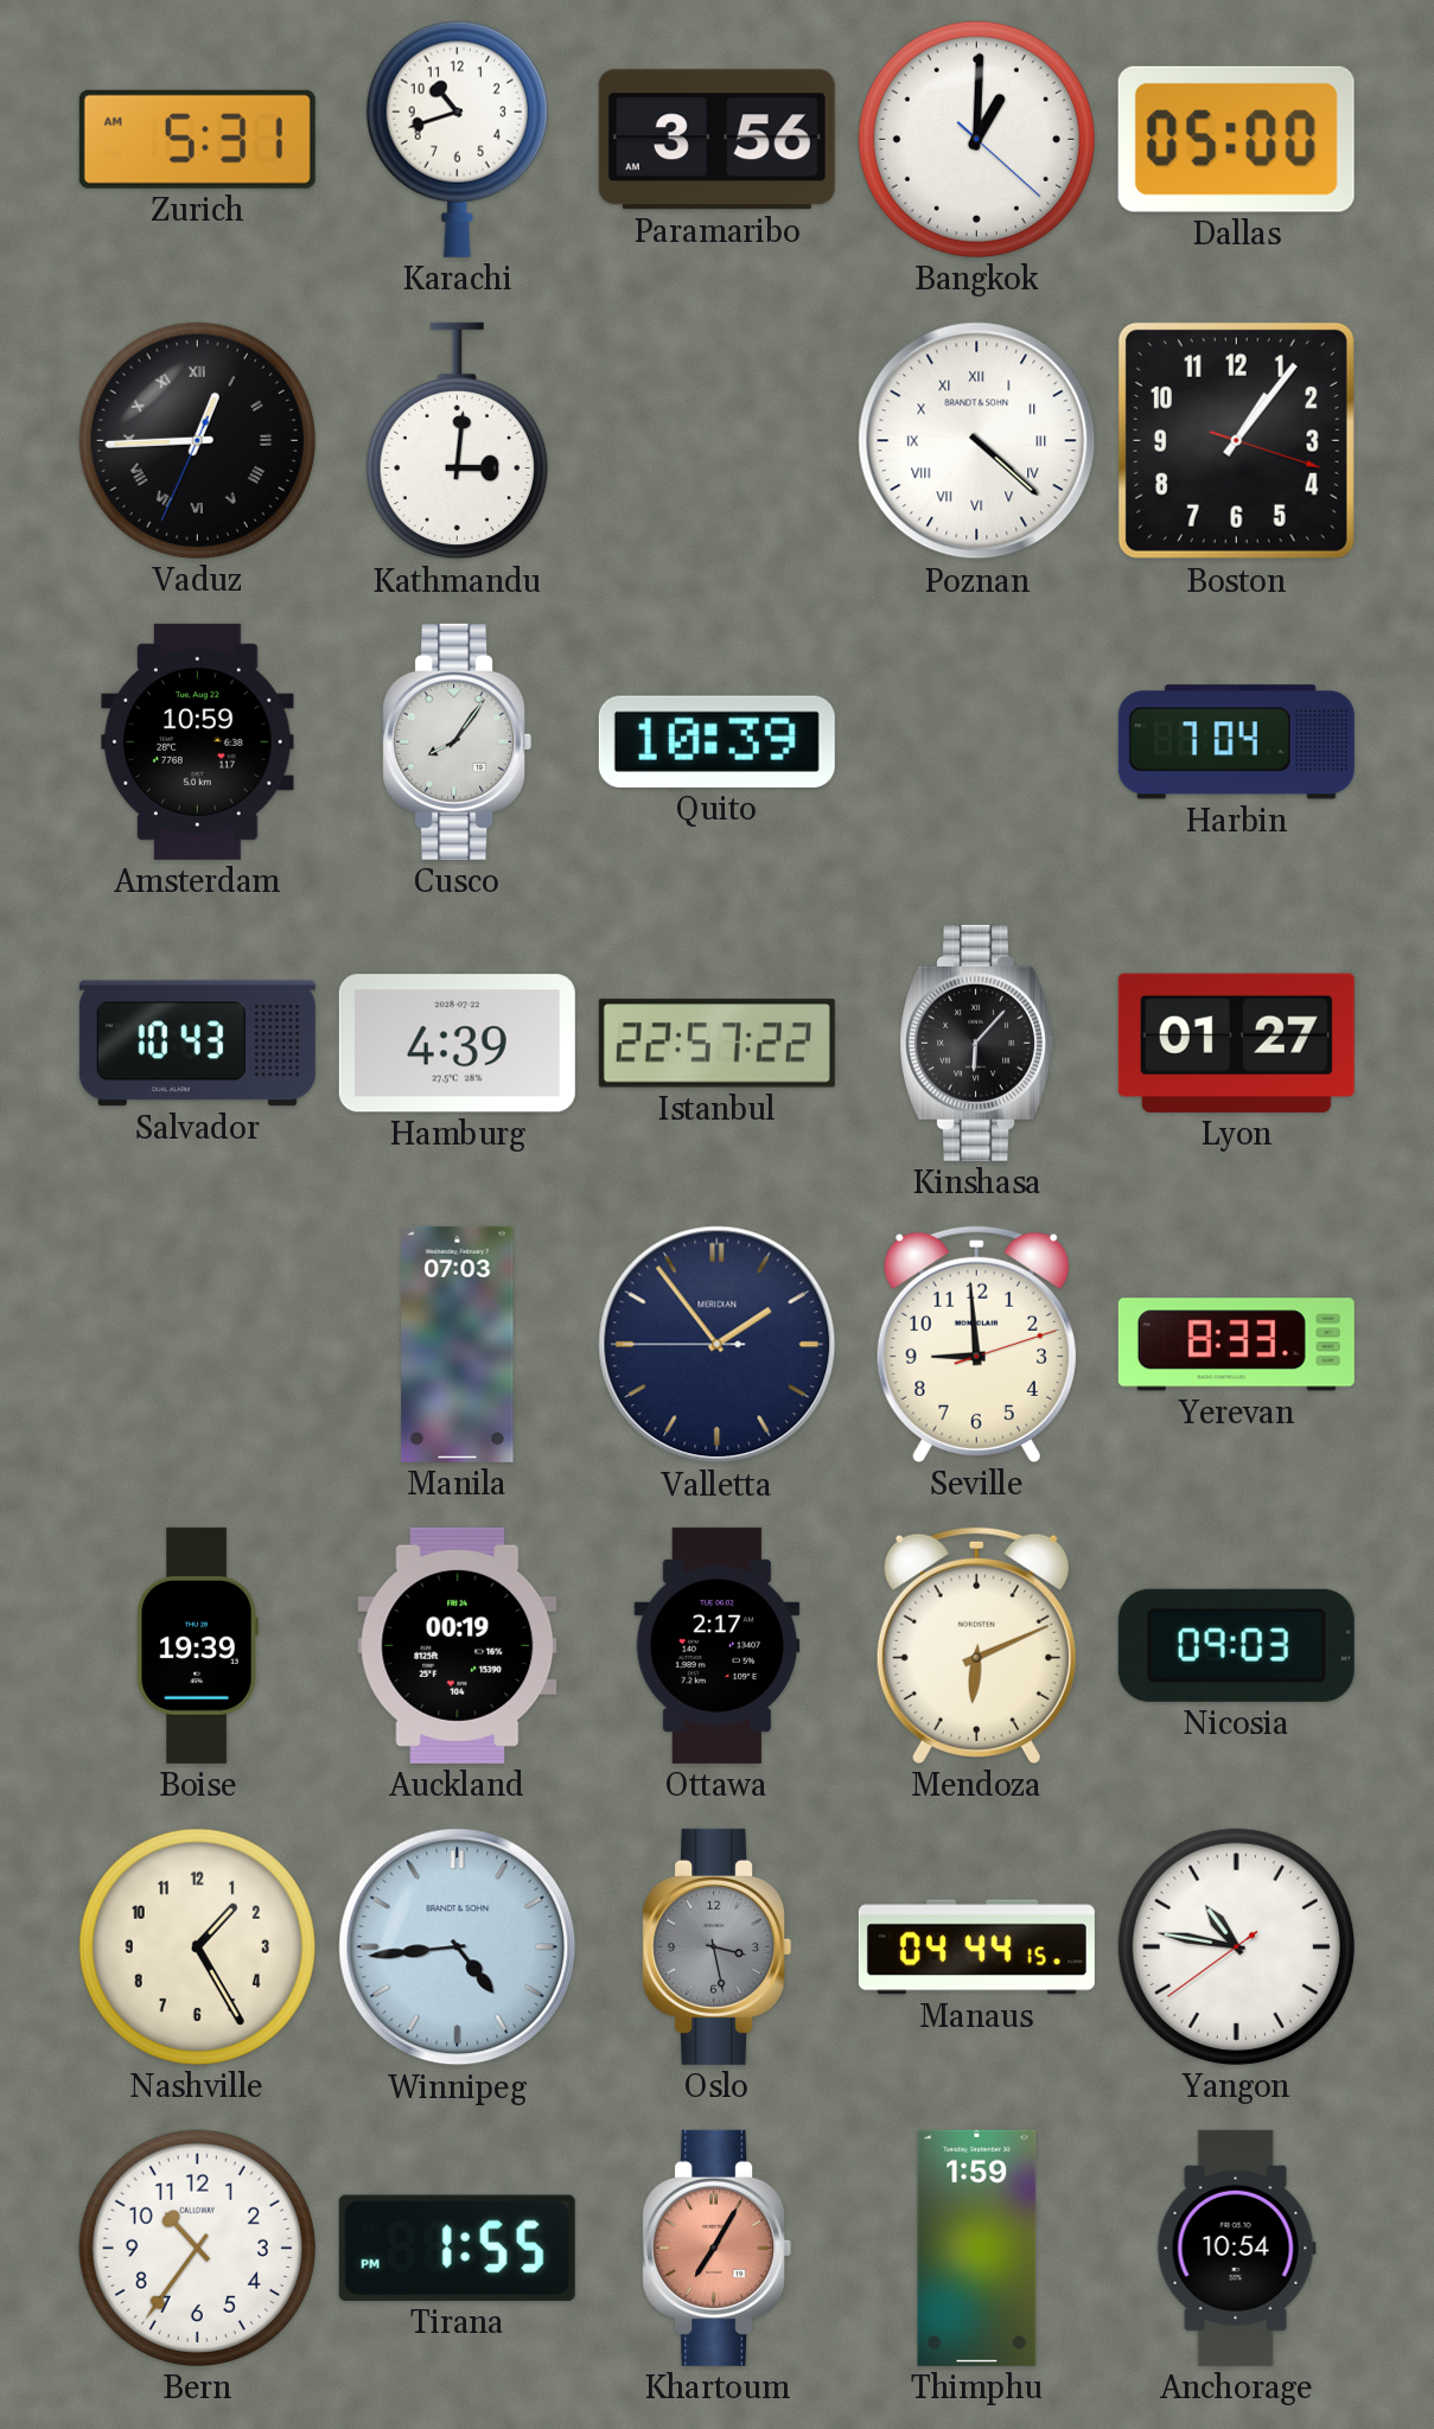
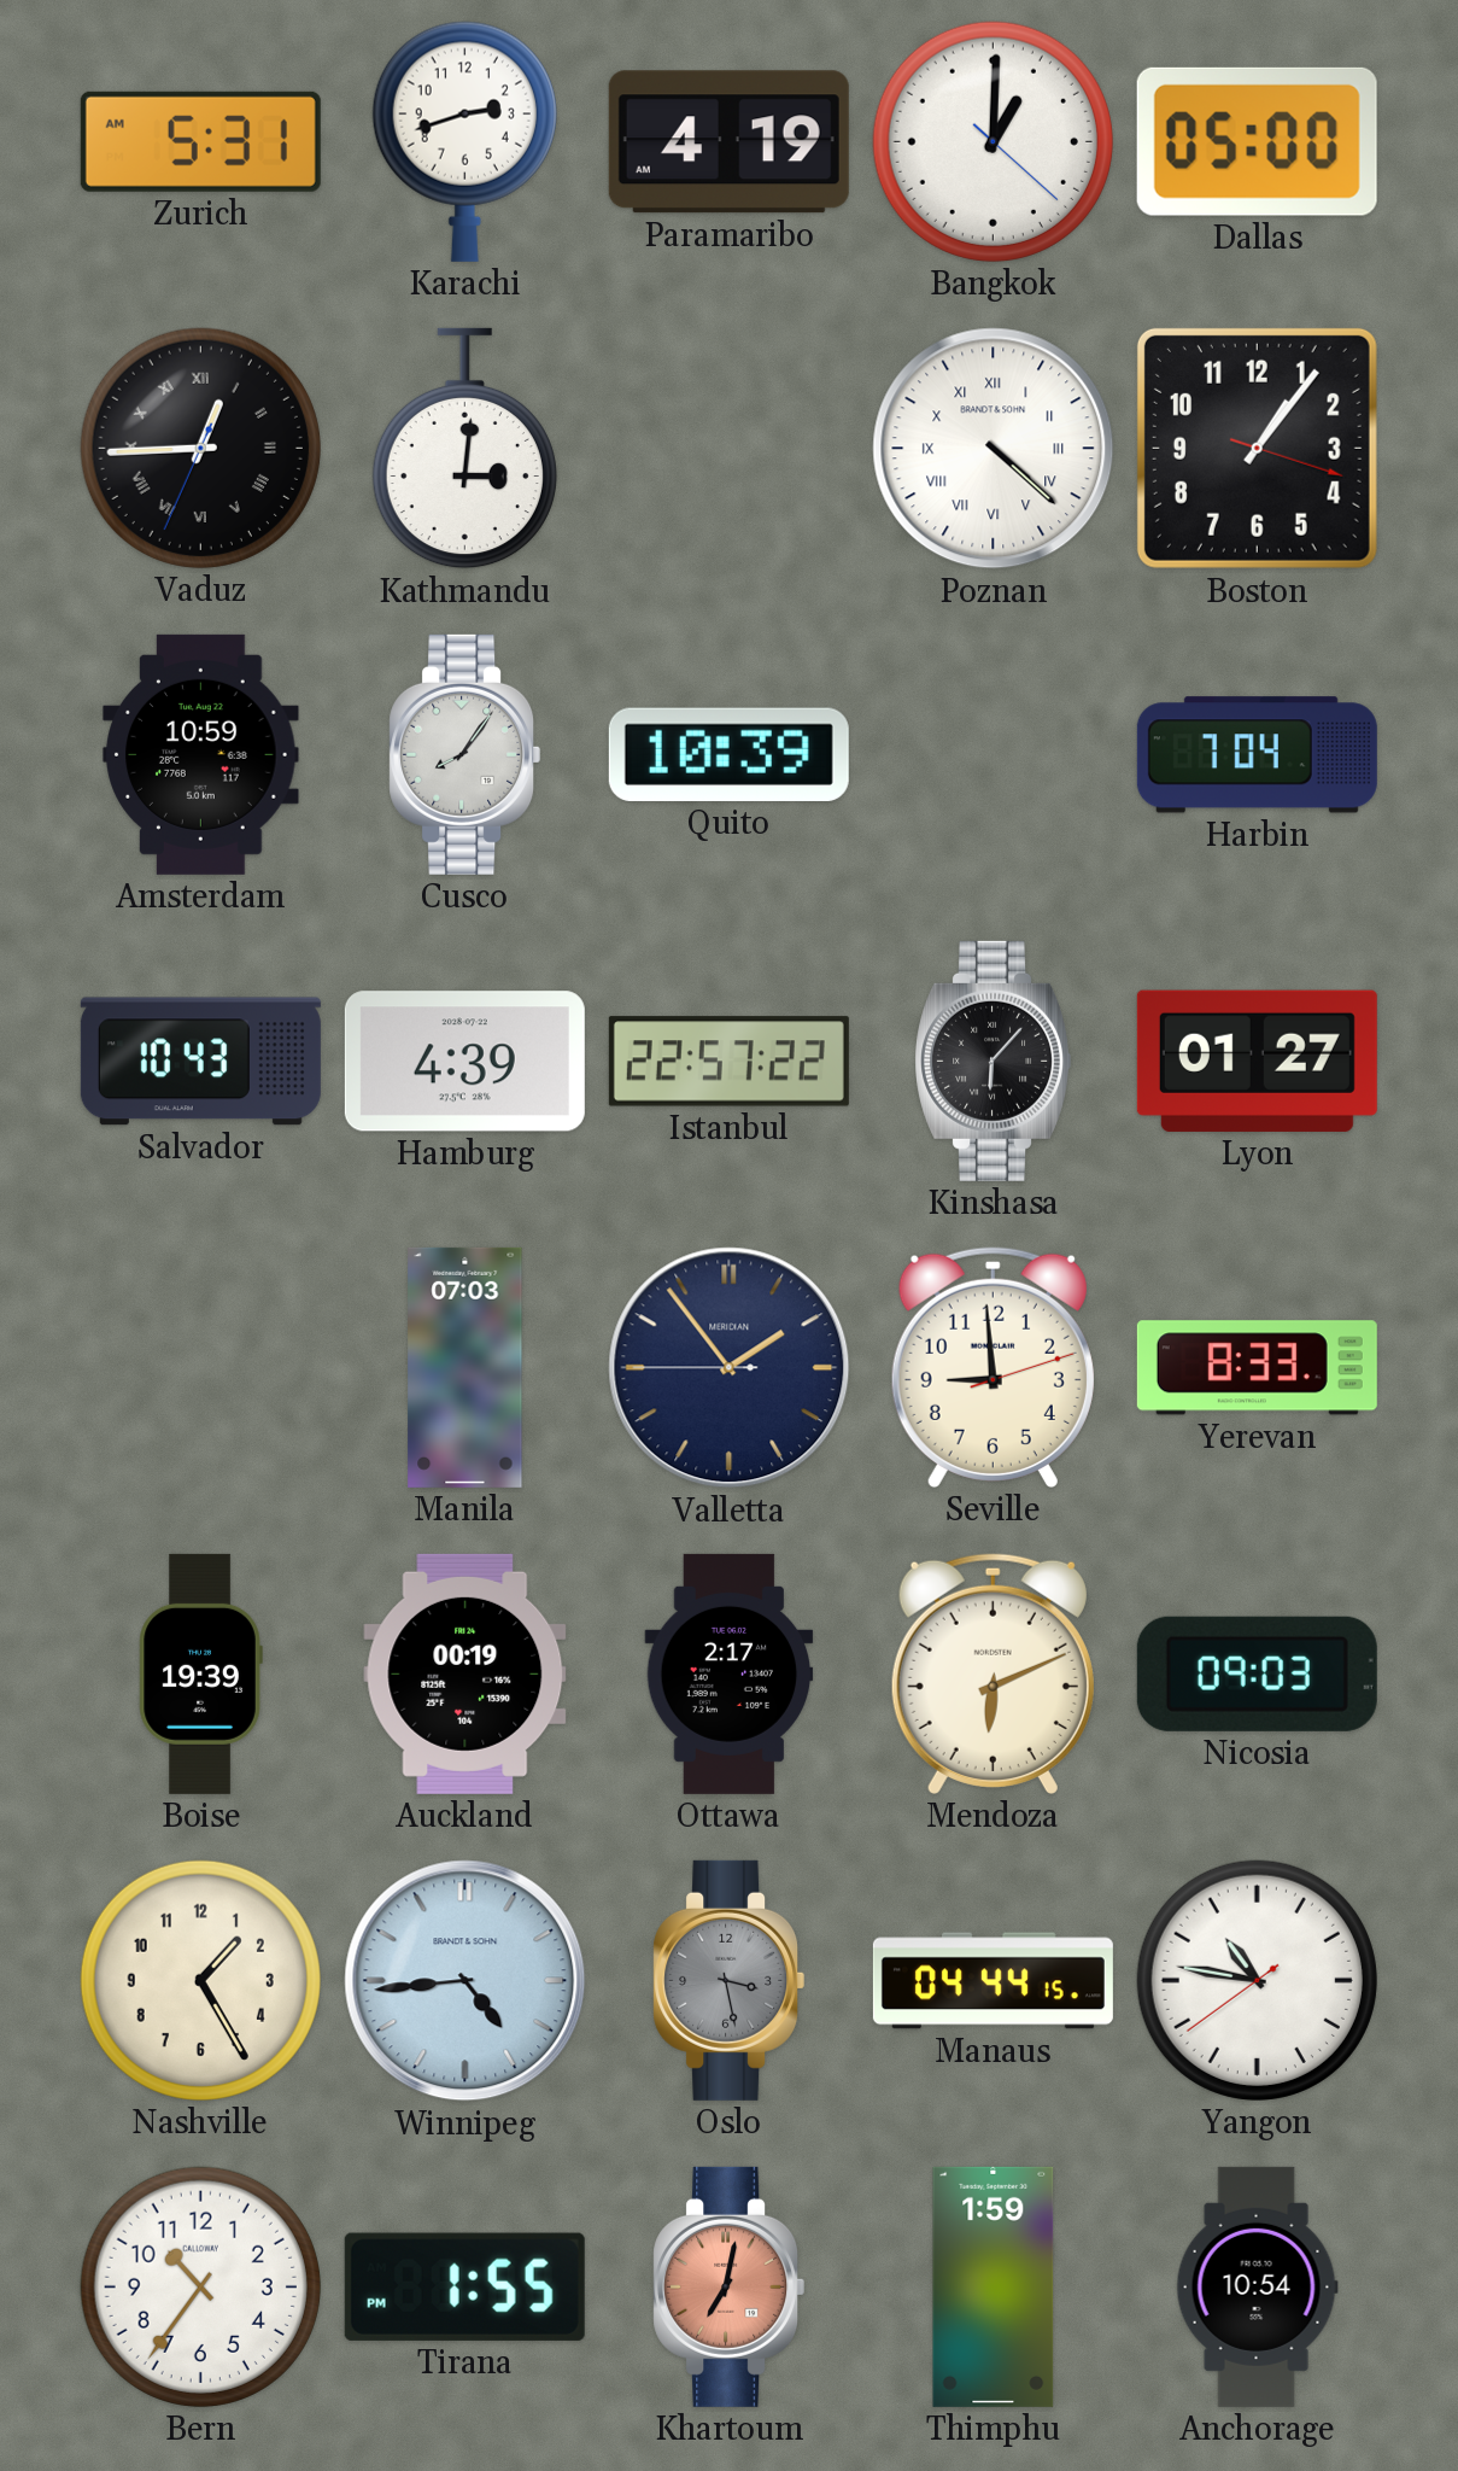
Karachi: 10:42 -> 2:42
Paramaribo: 3:56 -> 4:19
Khartoum: 7:05 -> 7:02
